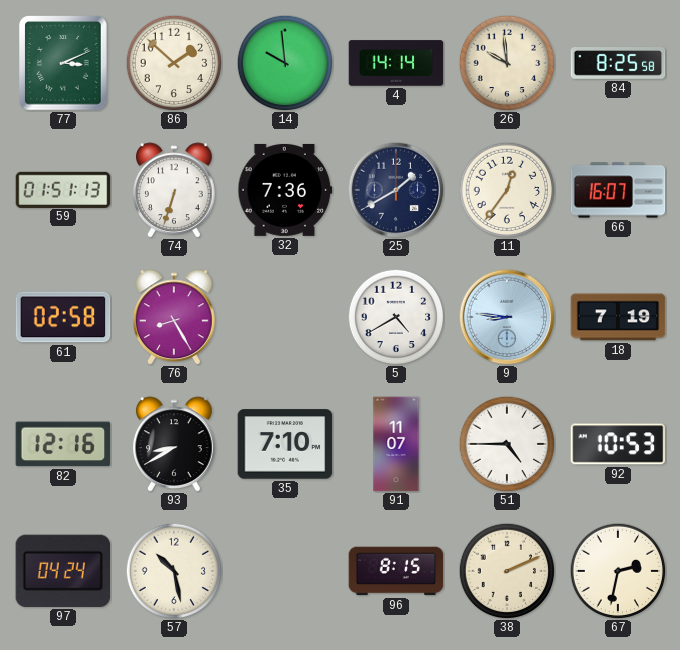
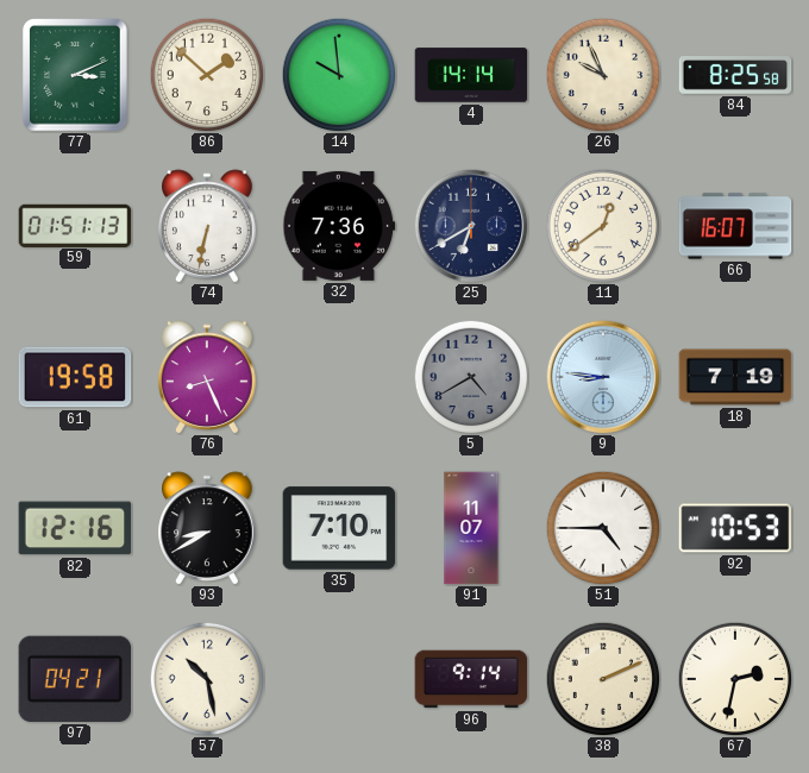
26: 9:59 -> 9:56
74: 6:33 -> 6:32
25: 1:40 -> 6:40
11: 12:36 -> 12:39
61: 02:58 -> 19:58
76: 8:25 -> 8:26
5 dial: white -> grey
97: 04:24 -> 04:21
96: 8:15 -> 9:14
